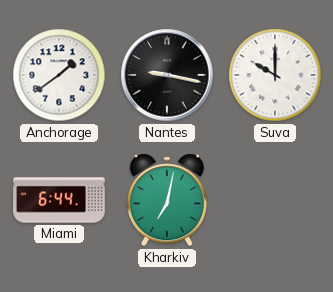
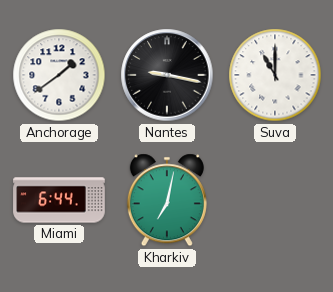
Suva: 10:00 -> 11:00
